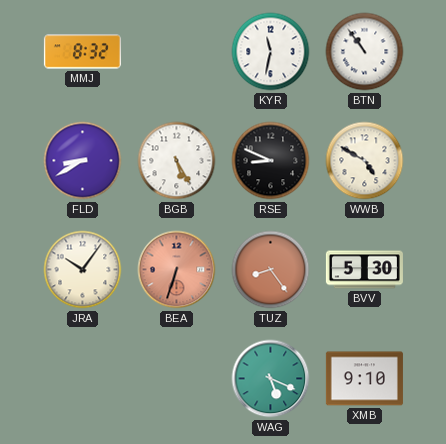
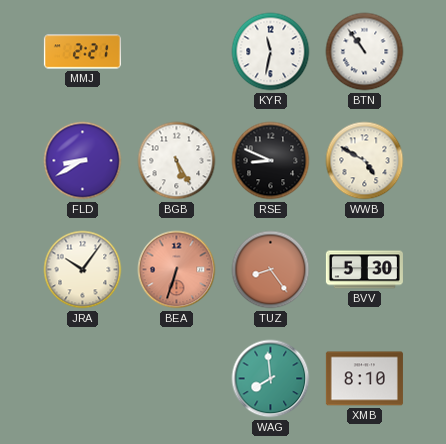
MMJ: 8:32 -> 2:21
WAG: 5:19 -> 7:59
XMB: 9:10 -> 8:10
